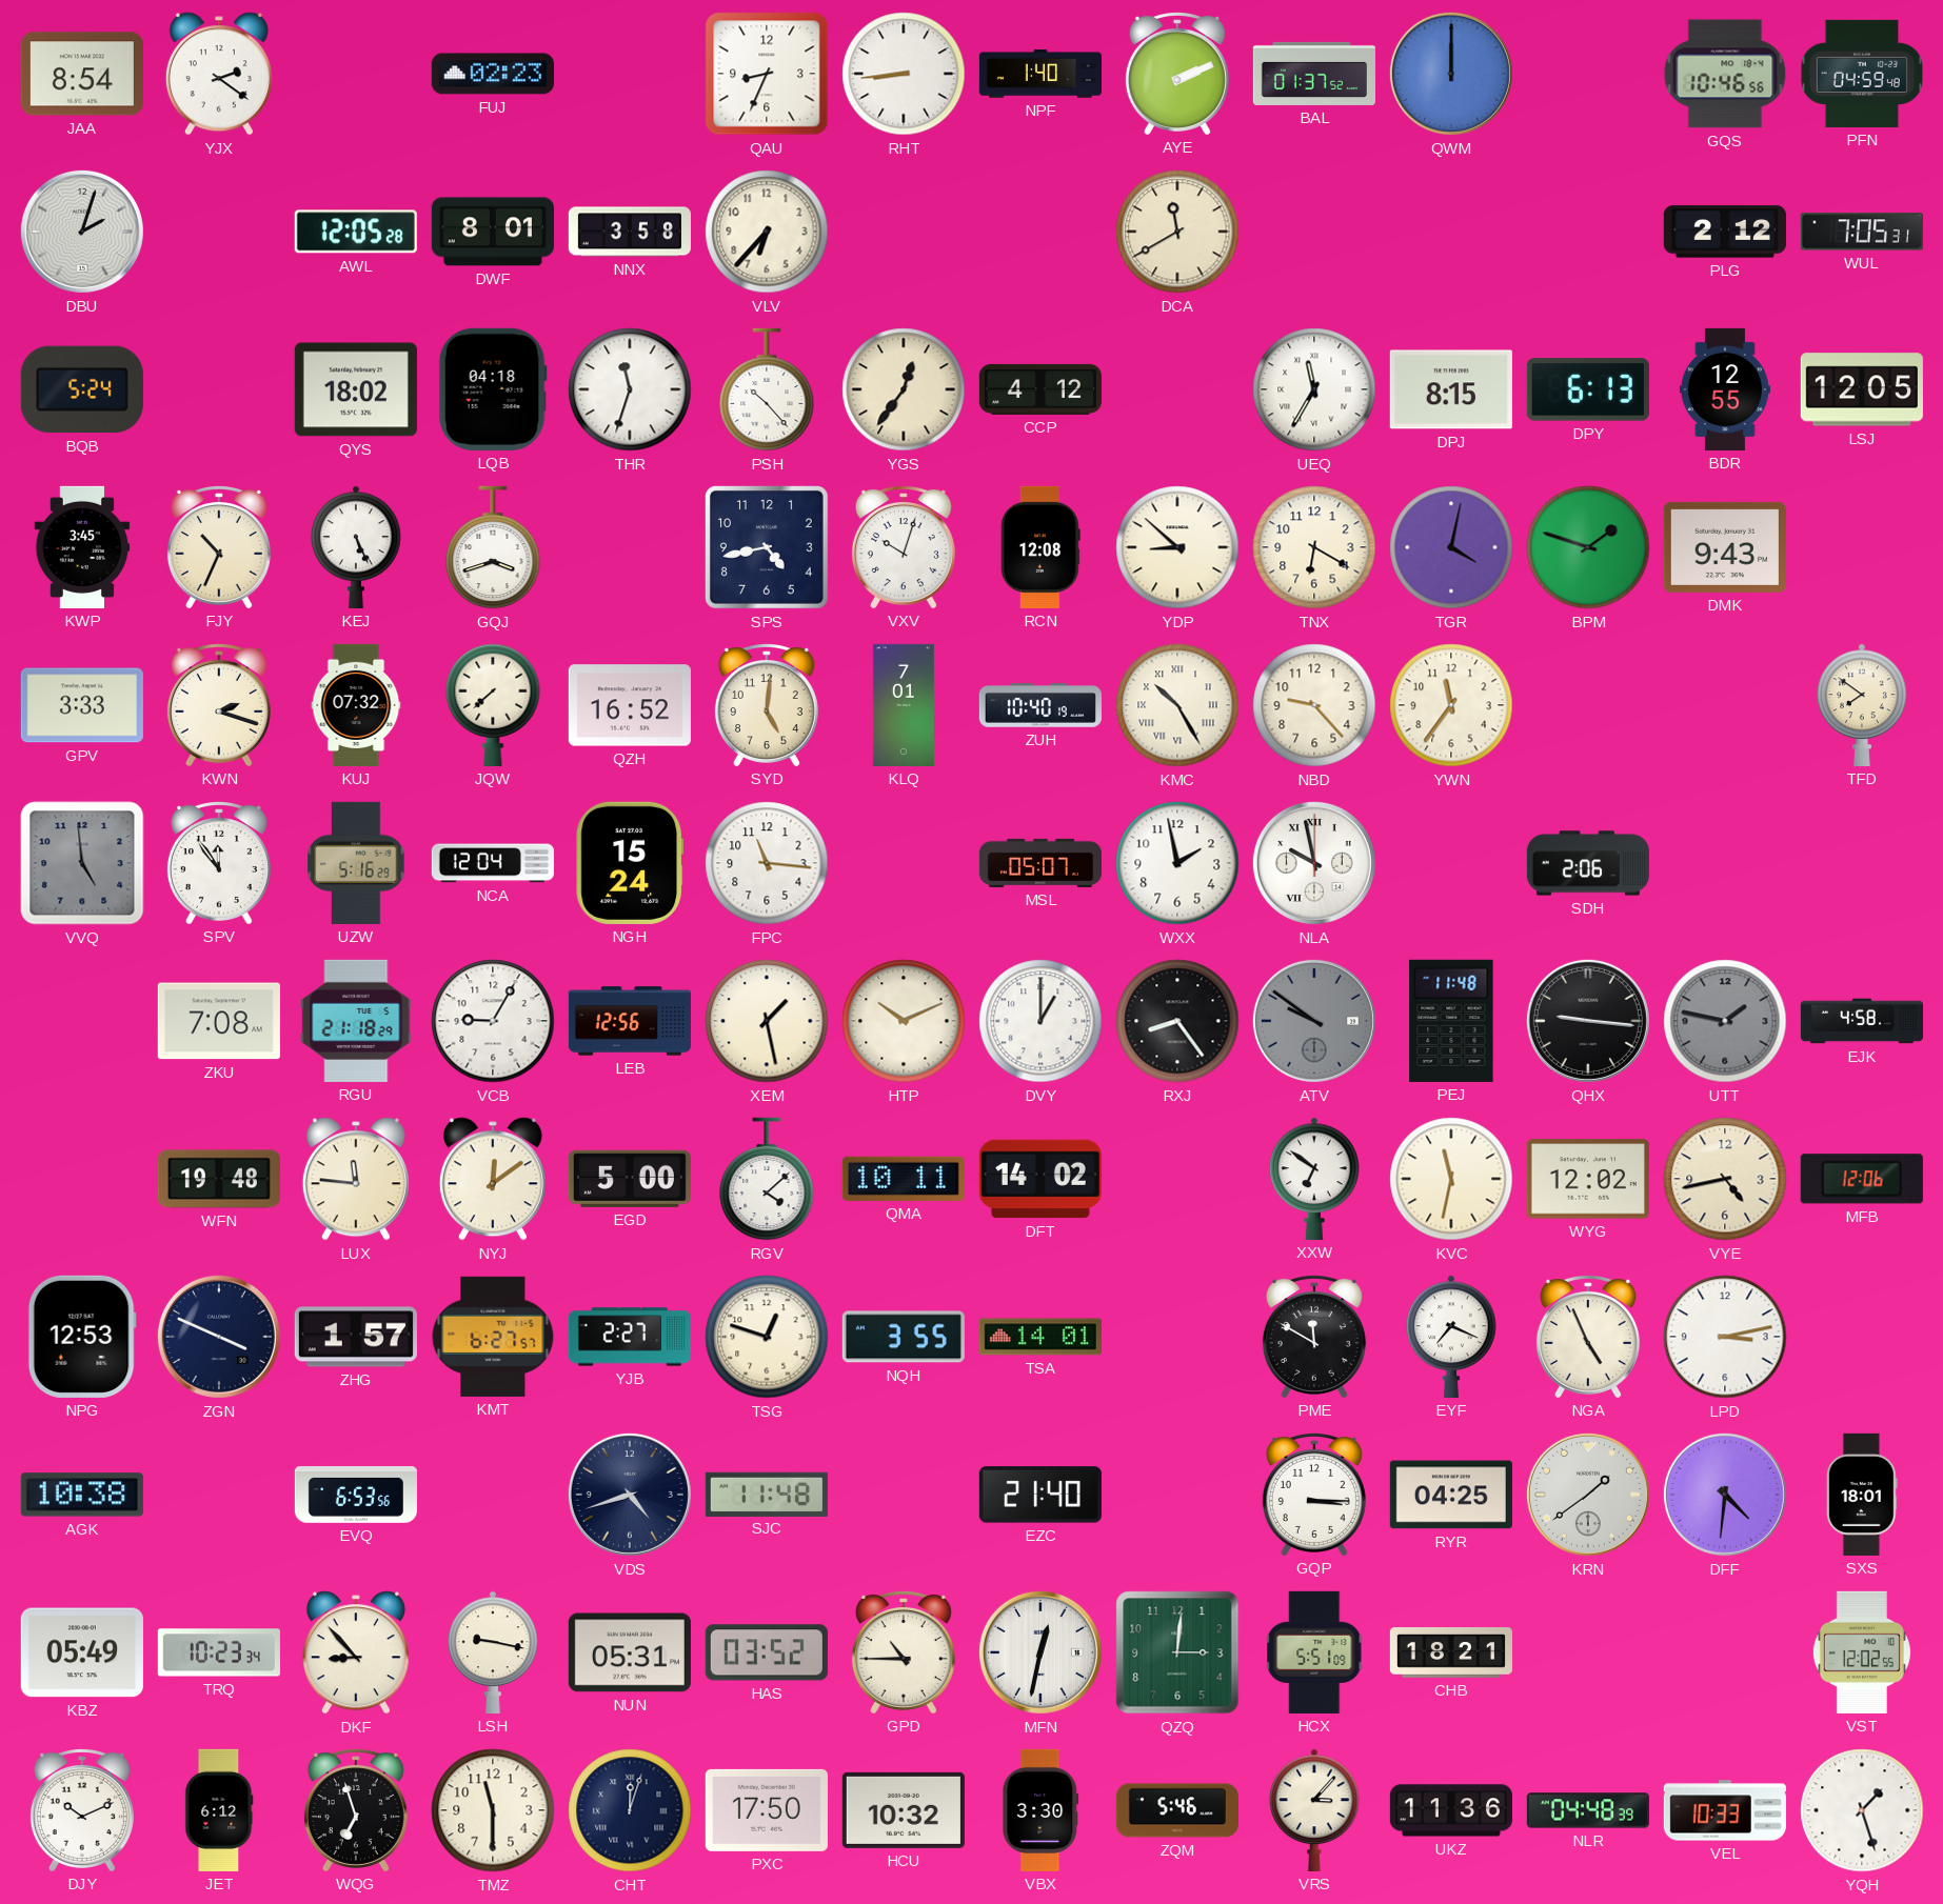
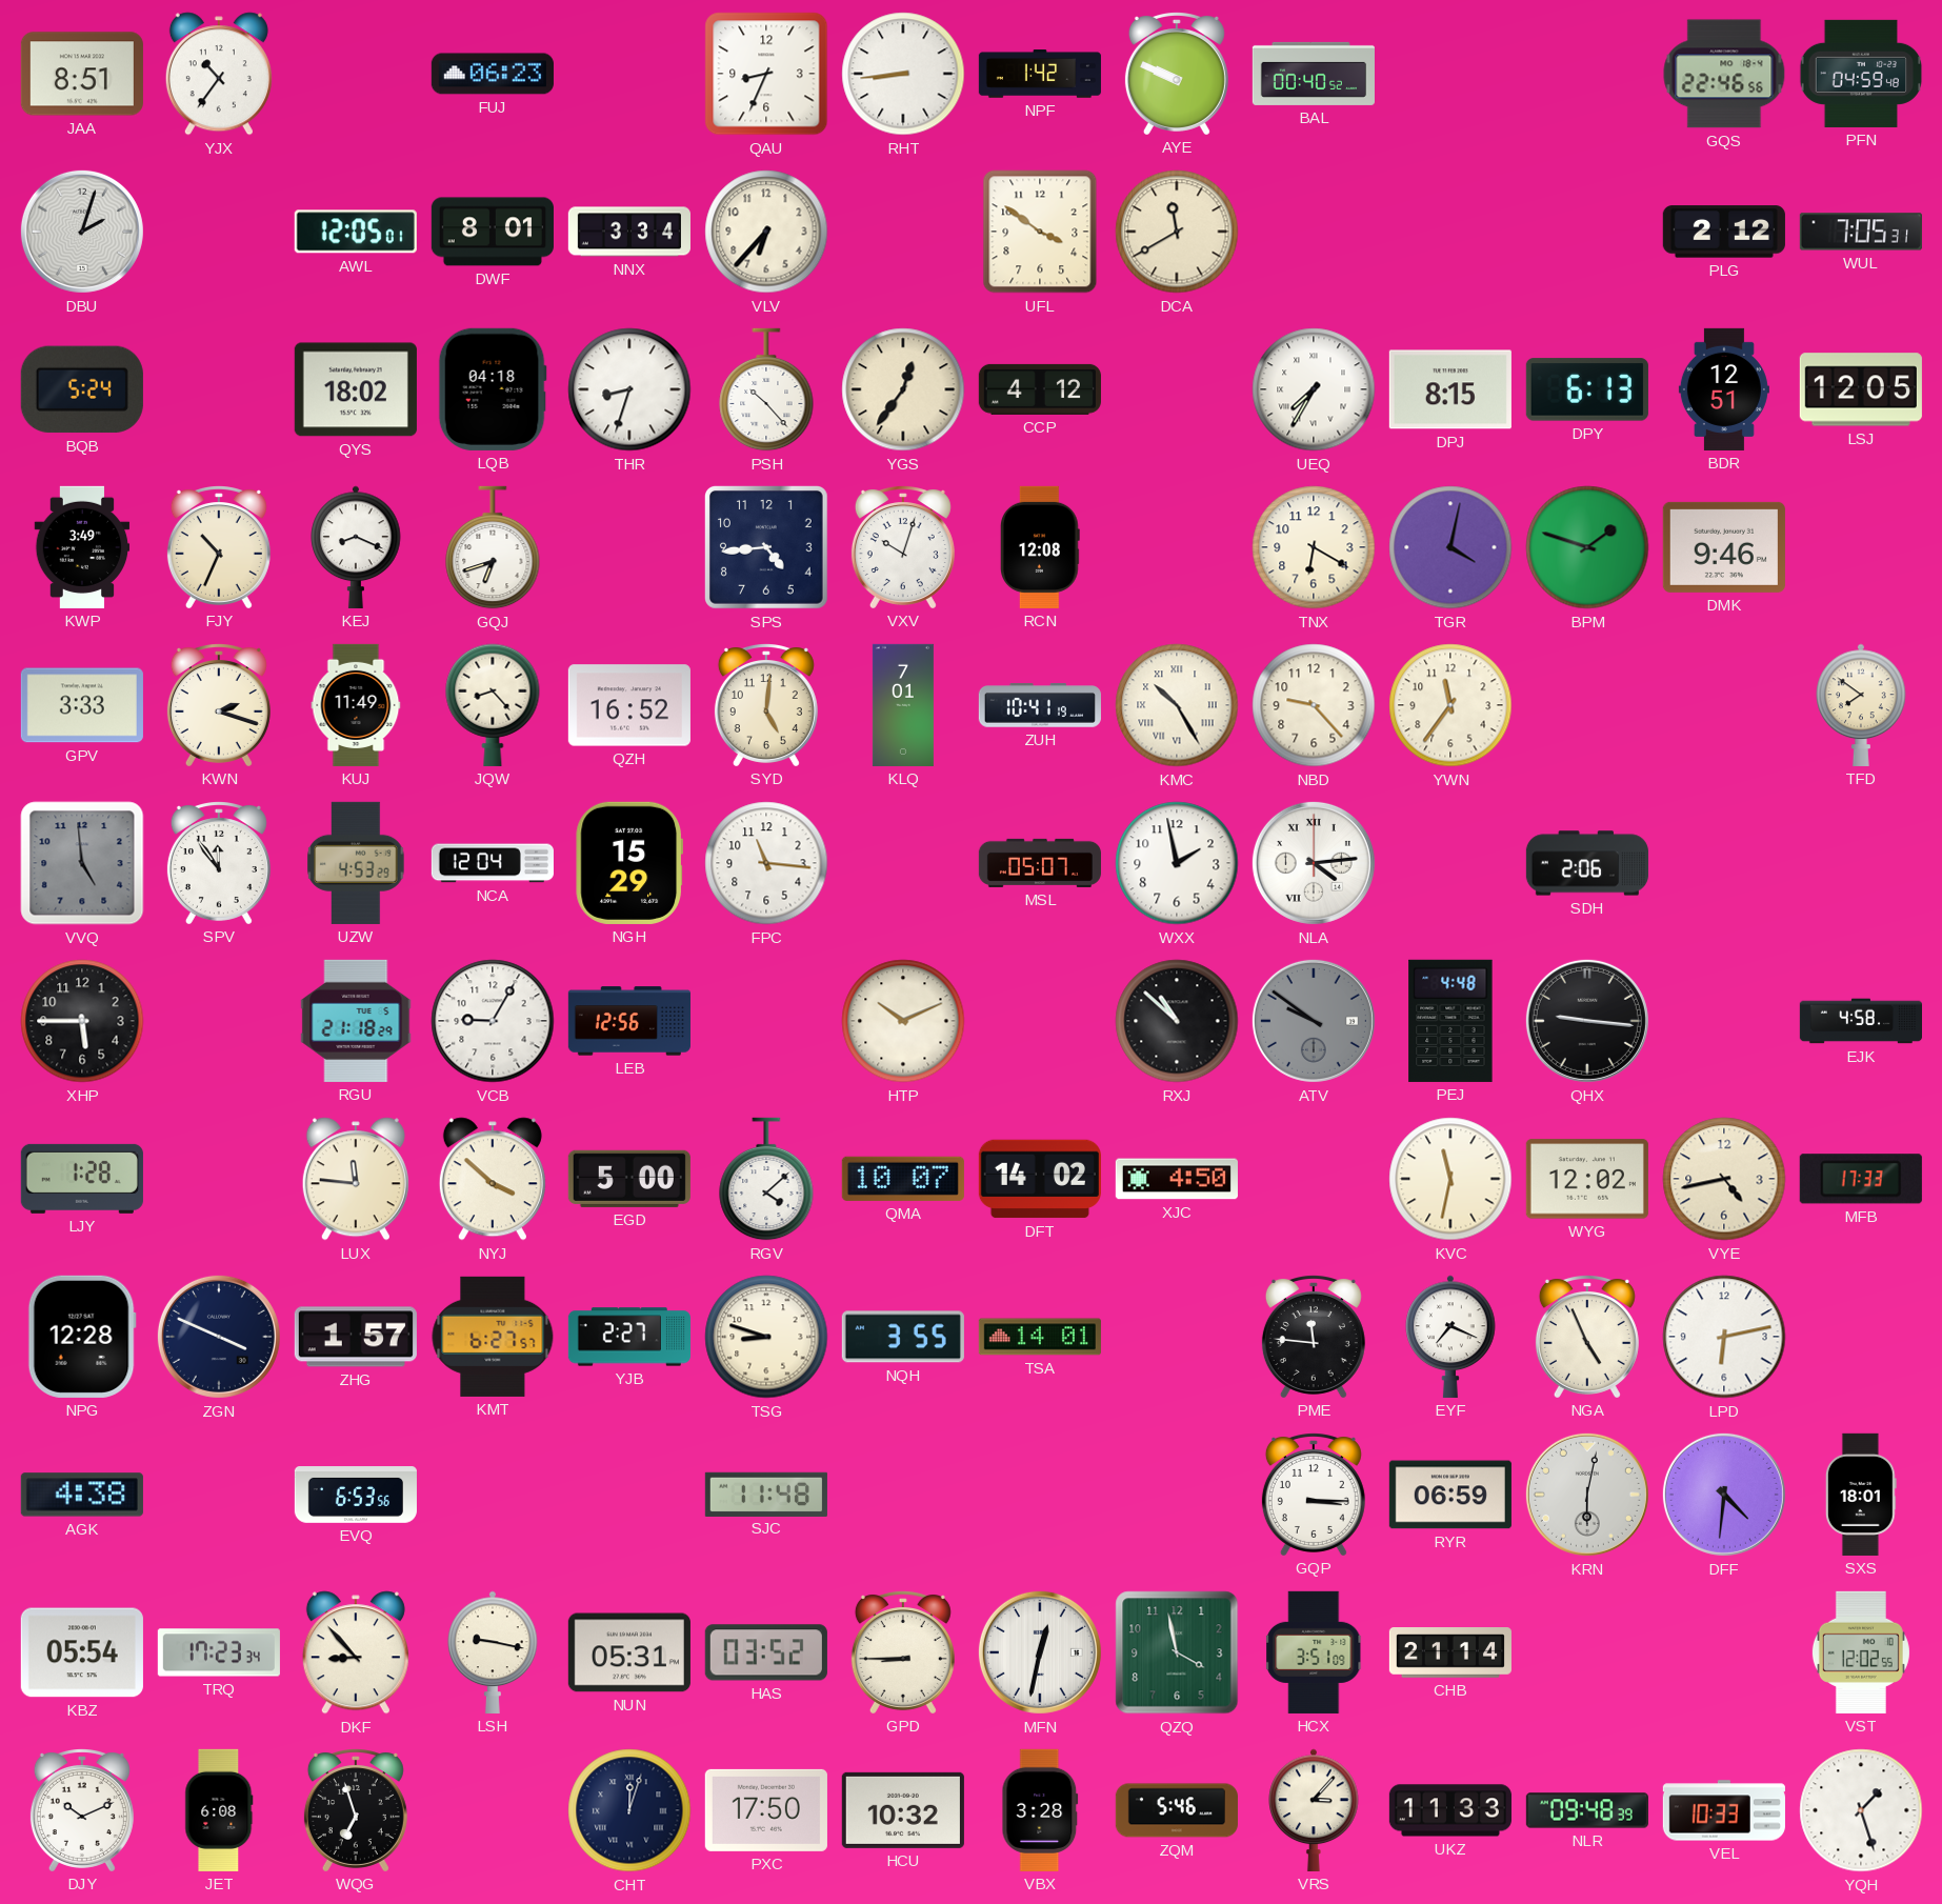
JAA: 8:54 -> 8:51
YJX: 2:21 -> 10:36
FUJ: 02:23 -> 06:23
NPF: 1:40 -> 1:42
AYE: 2:11 -> 9:49
BAL: 01:37 -> 00:40
QWM: 12:00 -> none
GQS: 10:46 -> 22:46
AWL: 12:05:28 -> 12:05:01
NNX: 3:58 -> 3:34
UFL: none -> 3:51
THR: 11:33 -> 8:33
UEQ: 11:35 -> 7:35
BDR: 12:55 -> 12:51
KWP: 3:45 -> 3:49
KEJ: 5:26 -> 8:19
GQJ: 3:42 -> 6:42
SPS: 4:43 -> 4:44
YDP: 8:52 -> none
DMK: 9:43 -> 9:46
KUJ: 07:32 -> 11:49
JQW: 7:38 -> 8:23
ZUH: 10:40 -> 10:41
UZW: 5:16 -> 4:53
NGH: 15:24 -> 15:29
NLA: 9:58 -> 4:14
XHP: none -> 5:45
ZKU: 7:08 -> none
XEM: 1:28 -> none
DVY: 1:00 -> none
RXJ: 8:24 -> 10:52
PEJ: 11:48 -> 4:48
UTT: 1:47 -> none
LJY: none -> 1:28
WFN: 19:48 -> none
NYJ: 12:09 -> 3:52
QMA: 10:11 -> 10:07
XJC: none -> 4:50
XXW: 6:51 -> none
MFB: 12:06 -> 17:33
NPG: 12:53 -> 12:28
TSG: 12:48 -> 8:48
PME: 11:50 -> 11:46
LPD: 3:13 -> 6:13
AGK: 10:38 -> 4:38
VDS: 4:42 -> none
EZC: 21:40 -> none
RYR: 04:25 -> 06:59
KRN: 1:39 -> 6:02
KBZ: 05:49 -> 05:54
TRQ: 10:23 -> 17:23
GPD: 10:45 -> 8:45
QZQ: 3:01 -> 3:58
HCX: 5:51 -> 3:51
CHB: 18:21 -> 21:14
JET: 6:12 -> 6:08
TMZ: 11:30 -> none
VBX: 3:30 -> 3:28
UKZ: 11:36 -> 11:33
NLR: 04:48 -> 09:48
